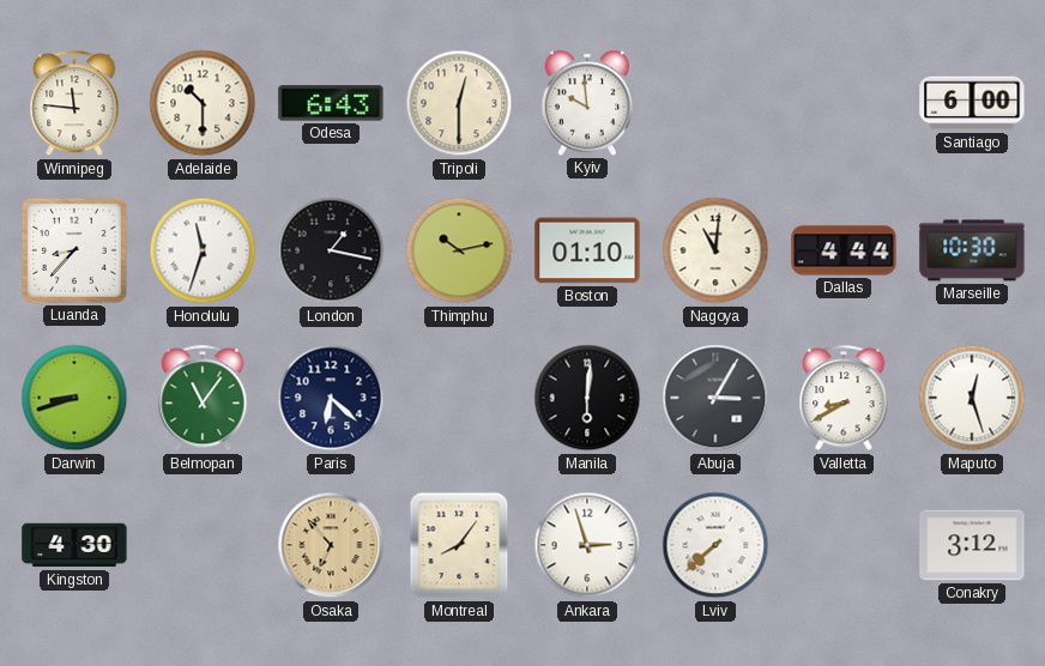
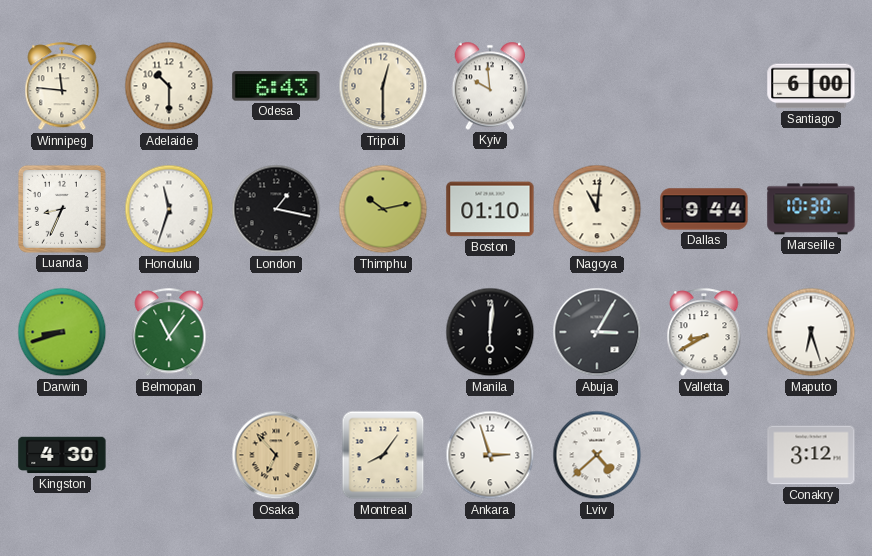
Luanda: 8:37 -> 8:34
Dallas: 4:44 -> 9:44
Paris: 6:22 -> none
Maputo: 12:27 -> 6:27
Lviv: 7:38 -> 4:38
